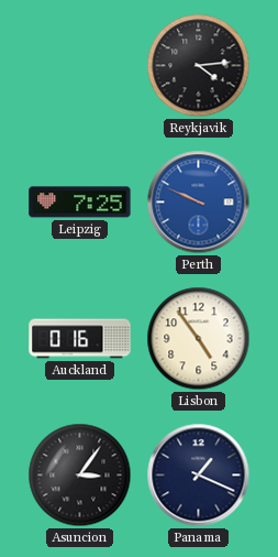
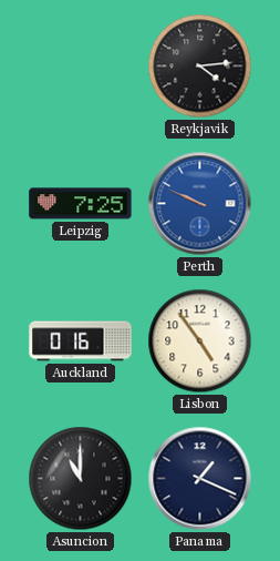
Asuncion: 3:06 -> 11:00
